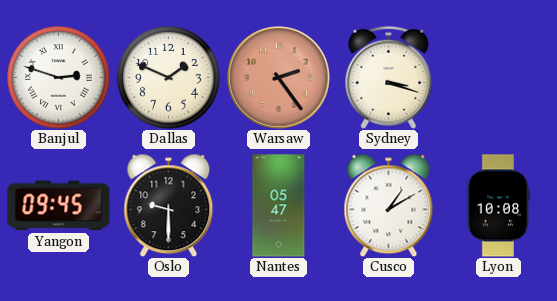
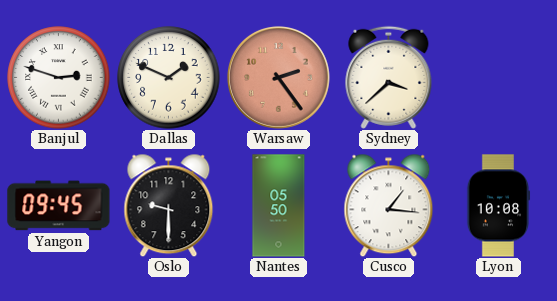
Sydney: 3:18 -> 3:38
Nantes: 05:47 -> 05:50
Cusco: 1:10 -> 1:16
